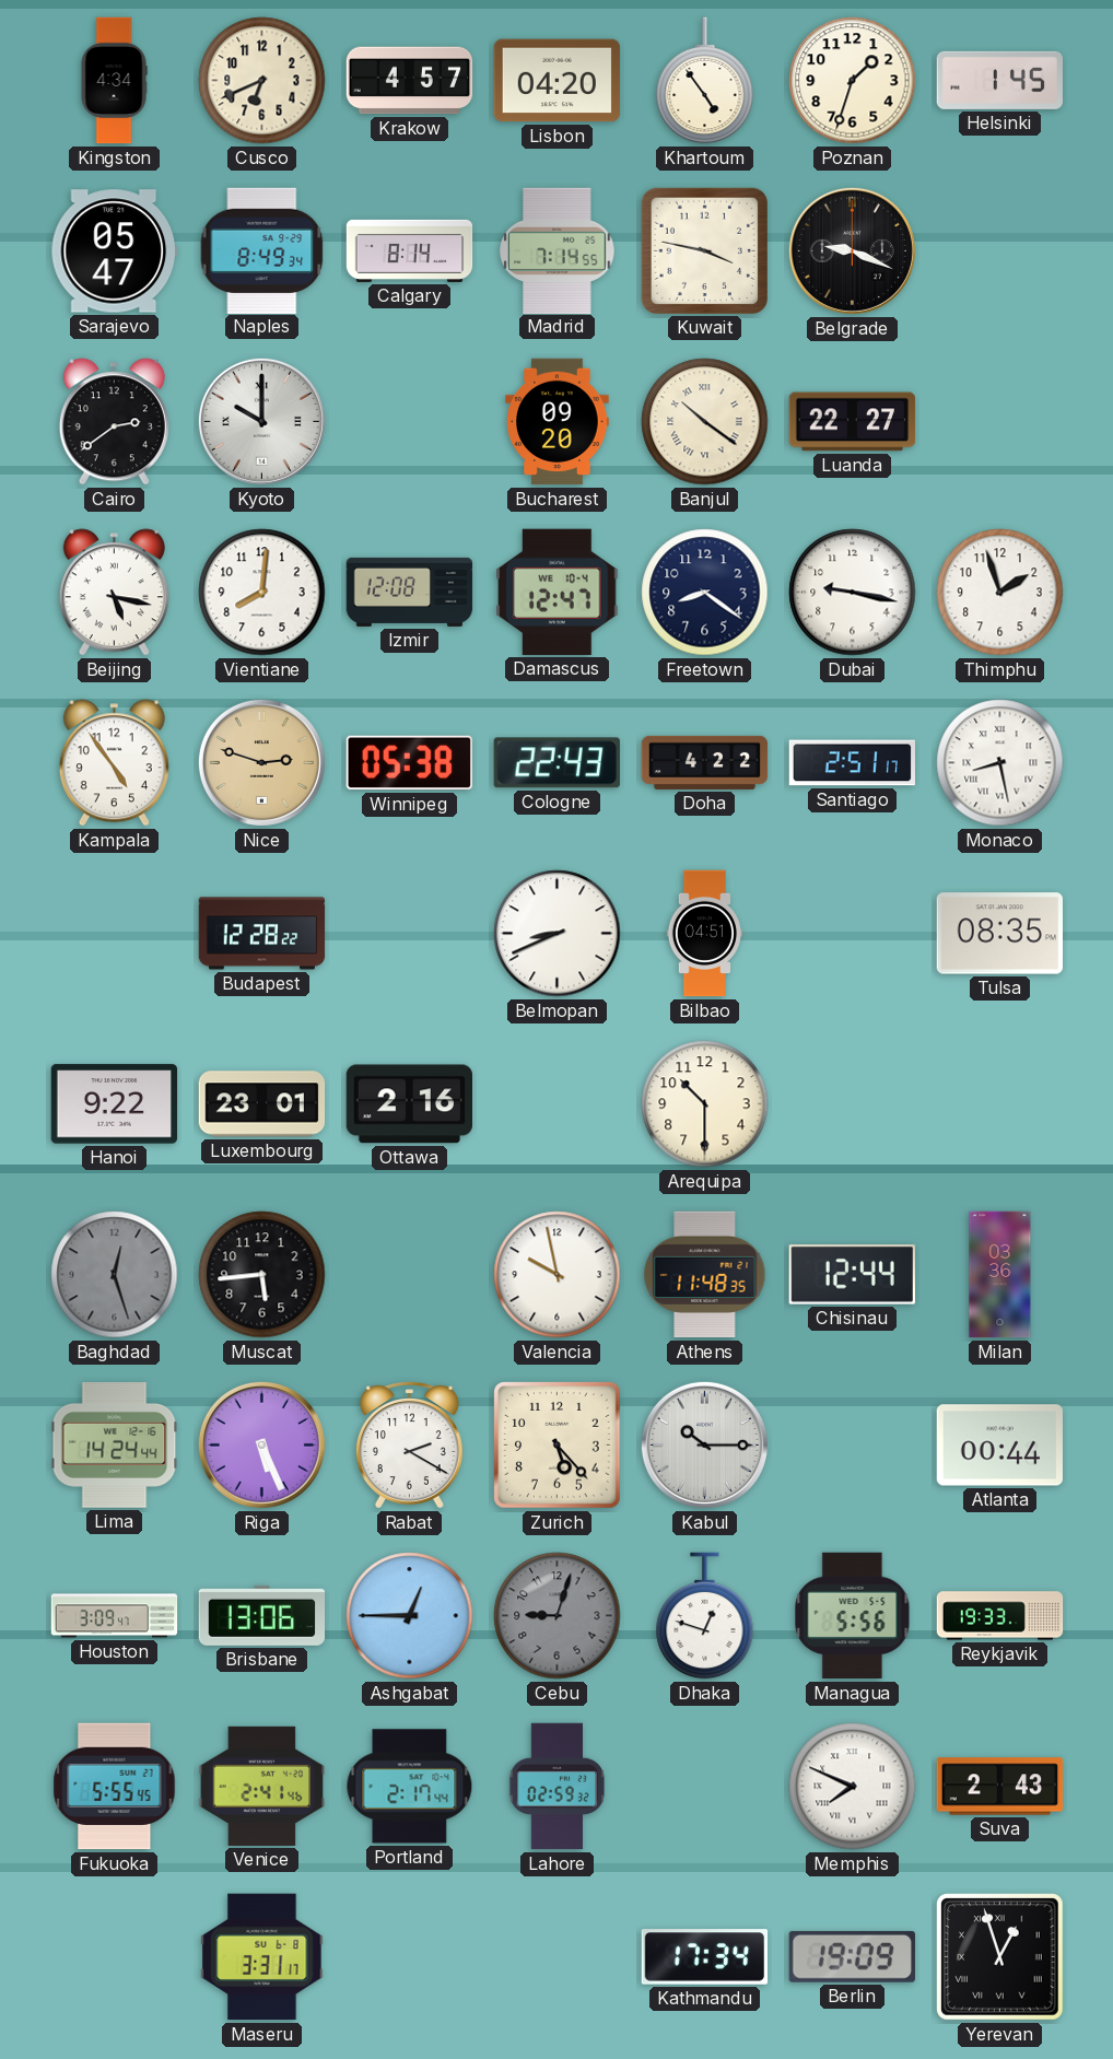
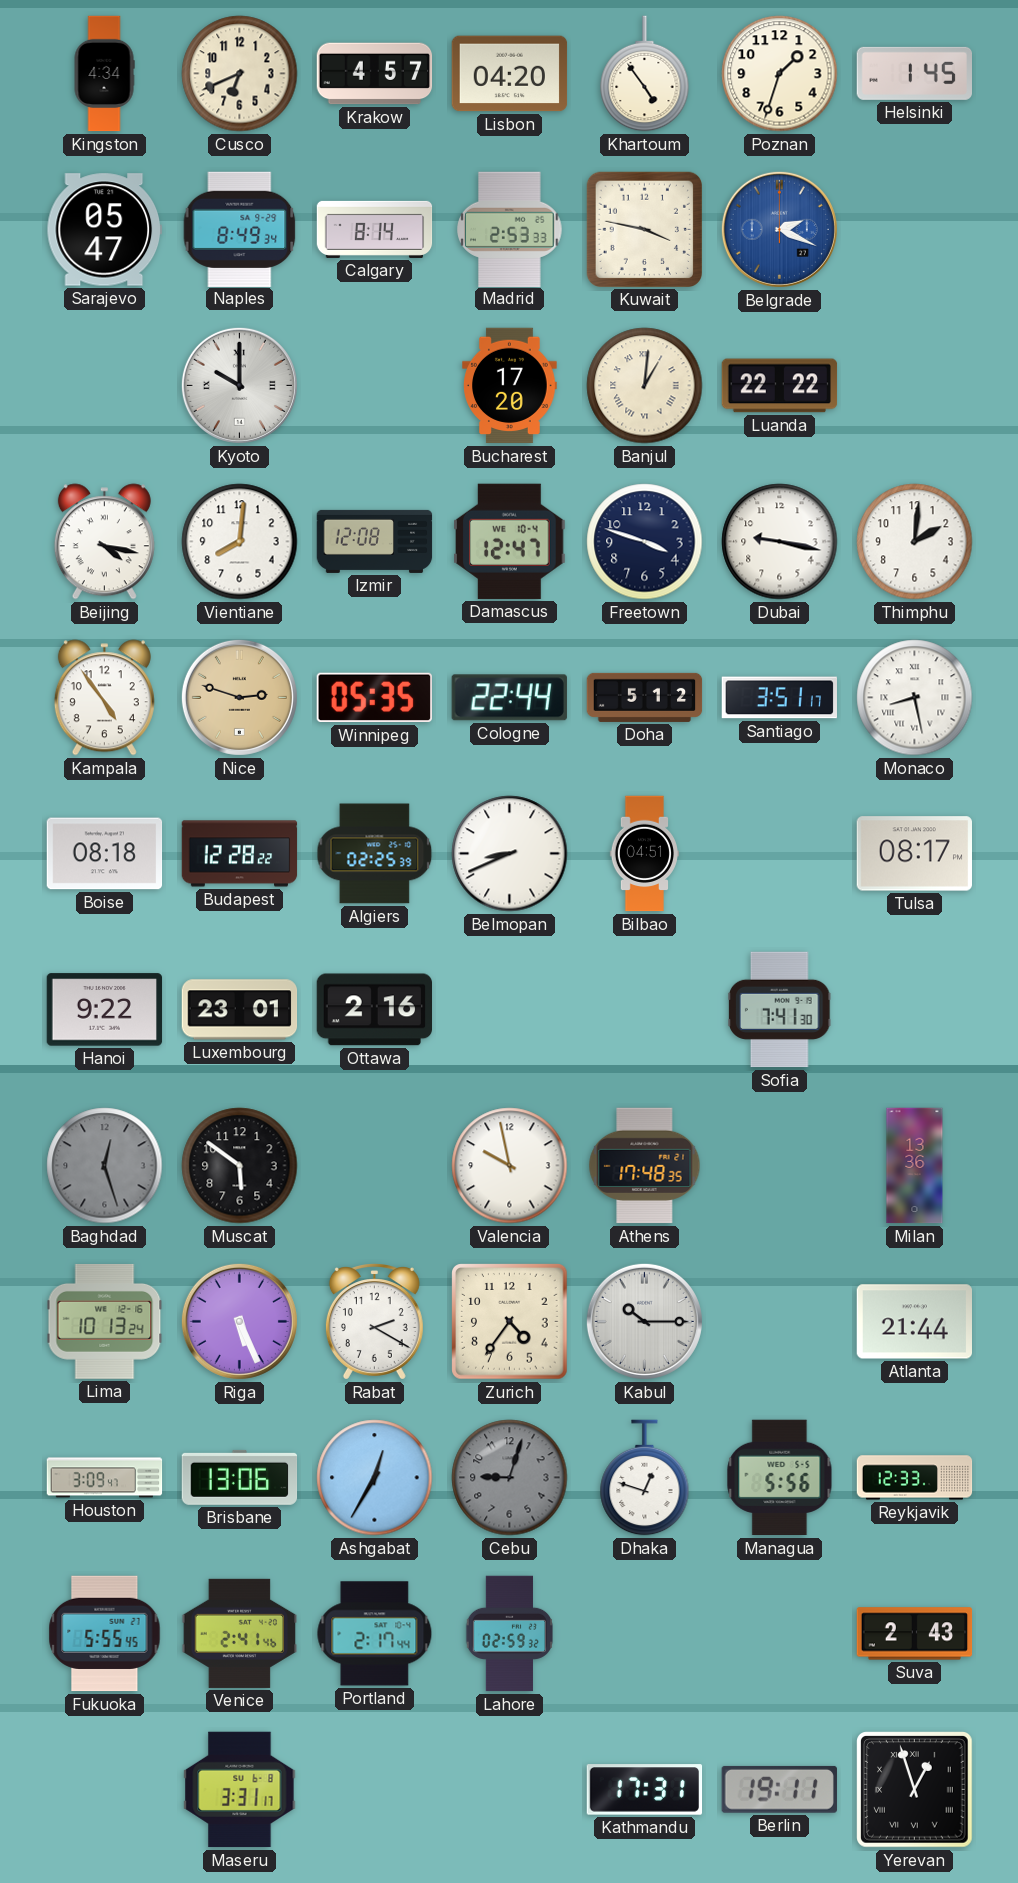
Madrid: 7:14 -> 2:53
Belgrade: 9:19 -> 2:19
Belgrade dial: black -> blue
Cairo: 2:39 -> none
Bucharest: 09:20 -> 17:20
Banjul: 10:21 -> 1:01
Luanda: 22:27 -> 22:22
Beijing: 5:17 -> 4:17
Freetown: 8:21 -> 3:48
Thimphu: 1:57 -> 2:01
Winnipeg: 05:38 -> 05:35
Cologne: 22:43 -> 22:44
Doha: 4:22 -> 5:12
Santiago: 2:51 -> 3:51
Boise: none -> 08:18
Algiers: none -> 02:25
Tulsa: 08:35 -> 08:17
Arequipa: 10:30 -> none
Sofia: none -> 7:41
Muscat: 5:44 -> 5:51
Athens: 11:48 -> 17:48
Chisinau: 12:44 -> none
Milan: 03:36 -> 13:36
Lima: 14:24 -> 10:13
Zurich: 5:23 -> 4:36
Atlanta: 00:44 -> 21:44
Ashgabat: 12:45 -> 12:35
Reykjavik: 19:33 -> 12:33
Memphis: 7:49 -> none
Kathmandu: 17:34 -> 17:31
Berlin: 19:09 -> 19:11
